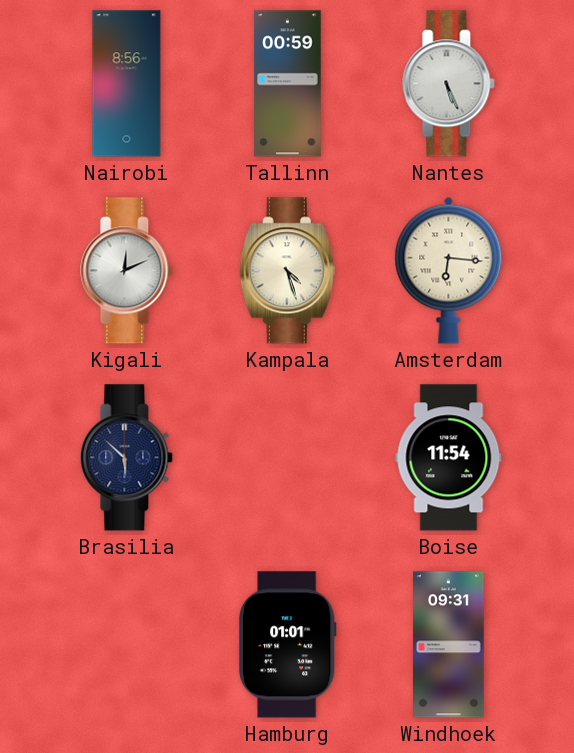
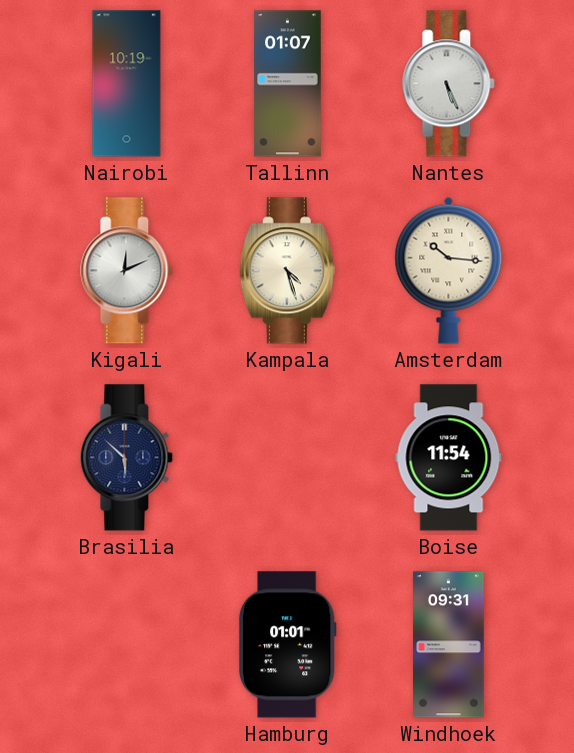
Nairobi: 8:56 -> 10:19
Tallinn: 00:59 -> 01:07
Amsterdam: 6:16 -> 10:16
